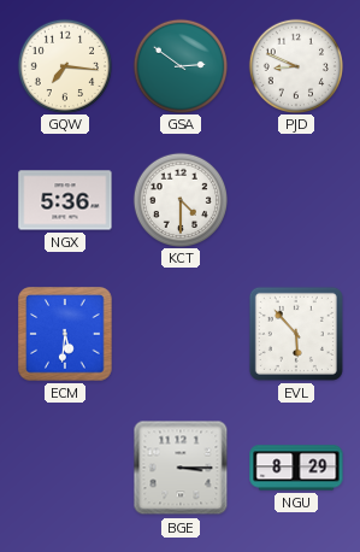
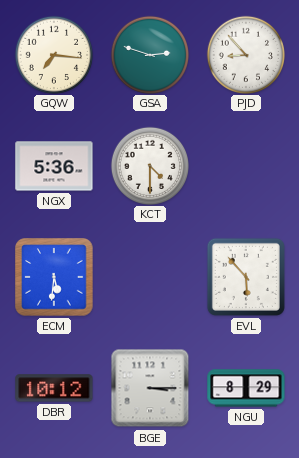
GSA: 2:51 -> 2:48
PJD: 8:49 -> 8:53
DBR: none -> 10:12
